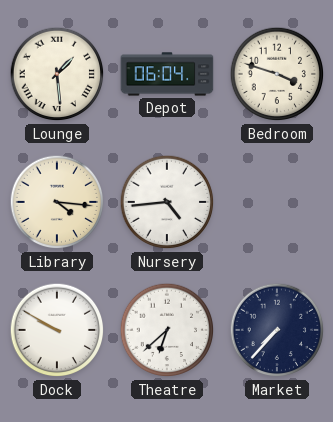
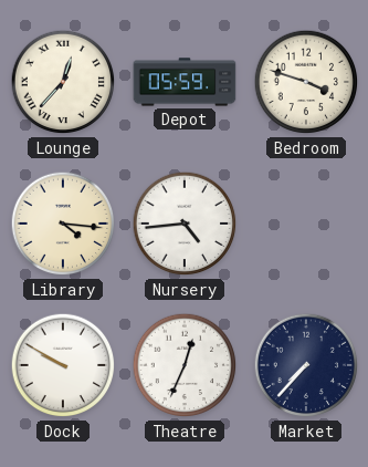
Lounge: 1:29 -> 12:37
Depot: 06:04 -> 05:59
Theatre: 6:38 -> 12:34
